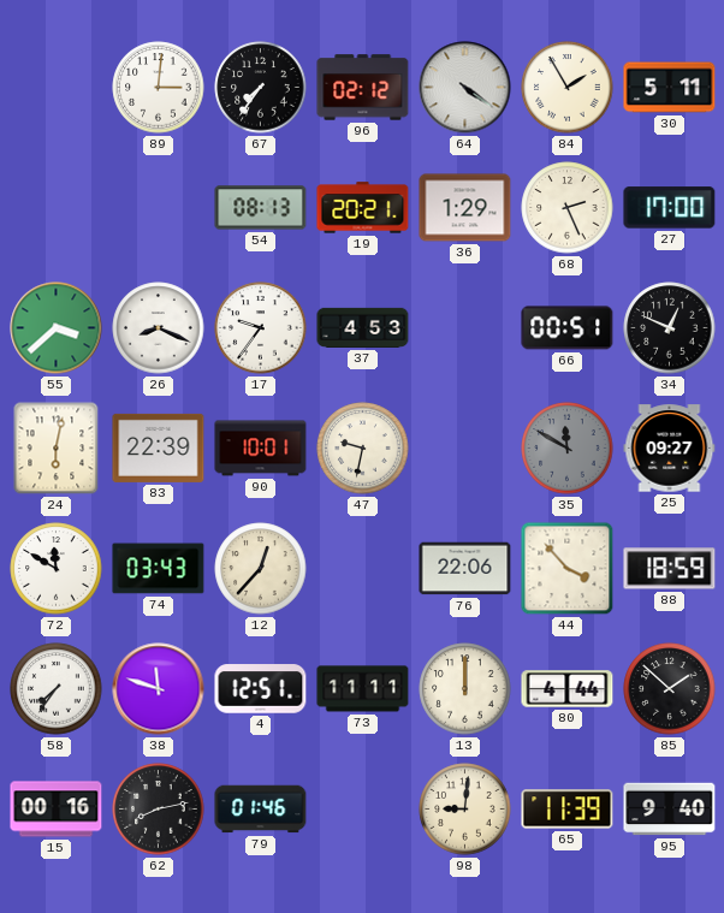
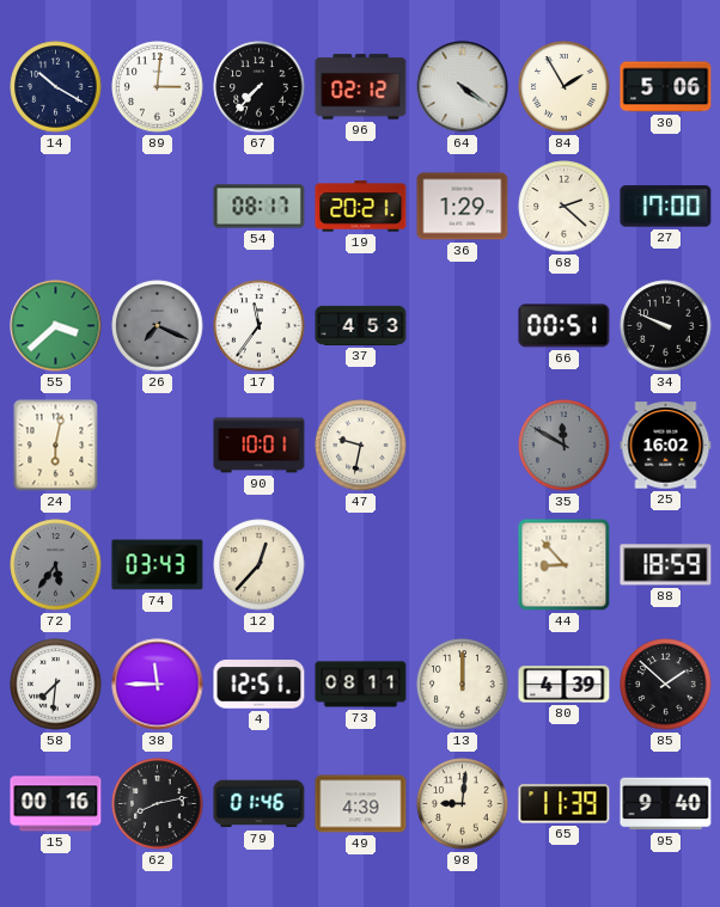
14: none -> 10:20
67: 7:36 -> 7:37
30: 5:11 -> 5:06
54: 08:13 -> 08:17
68: 2:26 -> 2:22
26: 8:19 -> 7:19
26 dial: white -> grey
17: 9:36 -> 11:36
34: 12:49 -> 9:49
83: 22:39 -> none
25: 09:27 -> 16:02
72: 11:50 -> 5:36
72 dial: white -> grey
76: 22:06 -> none
44: 3:53 -> 8:53
58: 7:36 -> 7:31
38: 11:48 -> 11:45
73: 11:11 -> 08:11
80: 4:44 -> 4:39
49: none -> 4:39
